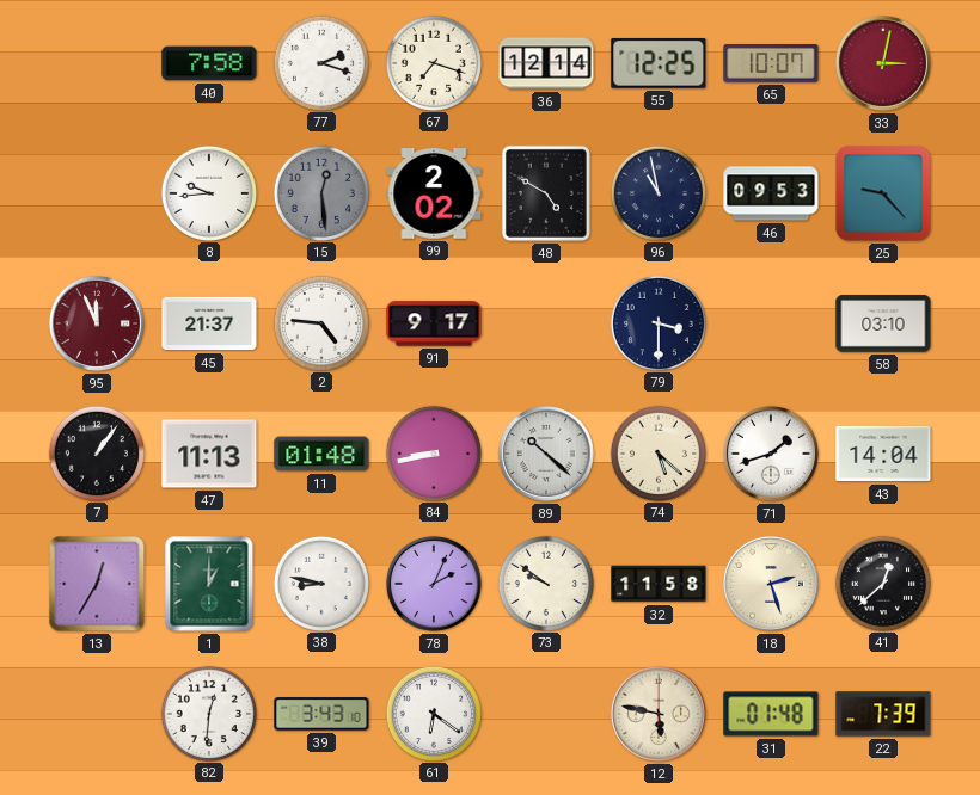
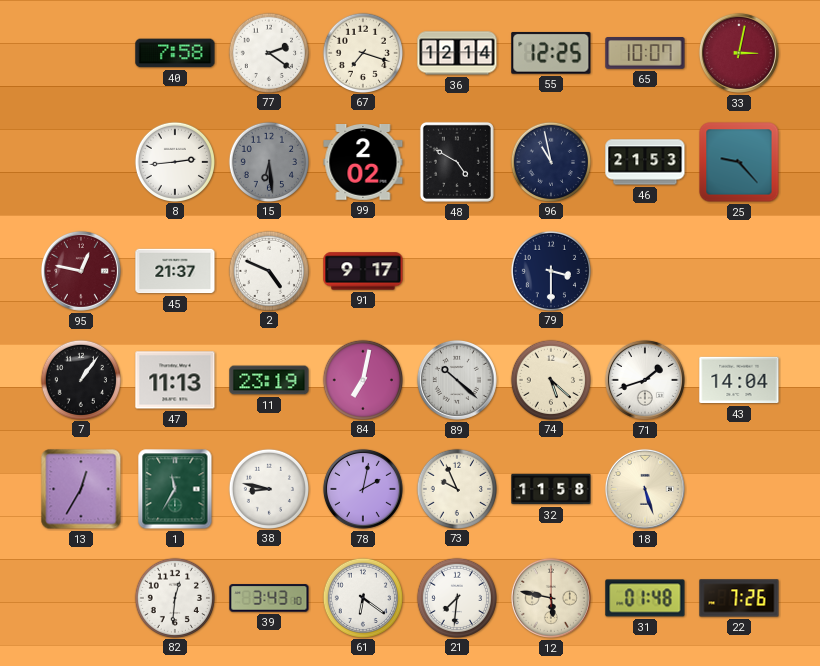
77: 2:18 -> 2:21
8: 9:44 -> 2:44
15: 12:29 -> 6:29
46: 09:53 -> 21:53
95: 11:56 -> 12:47
2: 4:46 -> 4:49
58: 03:10 -> none
11: 01:48 -> 23:19
84: 8:43 -> 7:02
1: 1:00 -> 11:35
78: 2:04 -> 2:02
73: 9:51 -> 9:56
18: 2:27 -> 5:27
41: 12:38 -> none
21: none -> 7:31
22: 7:39 -> 7:26
